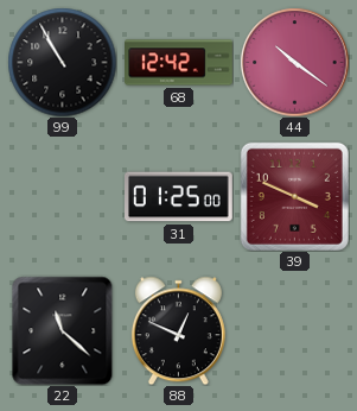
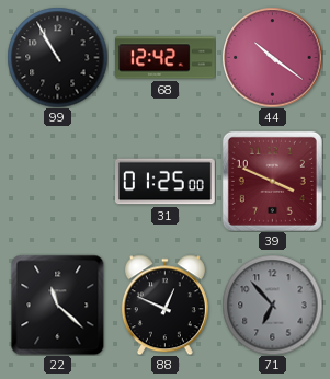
71: none -> 6:53
